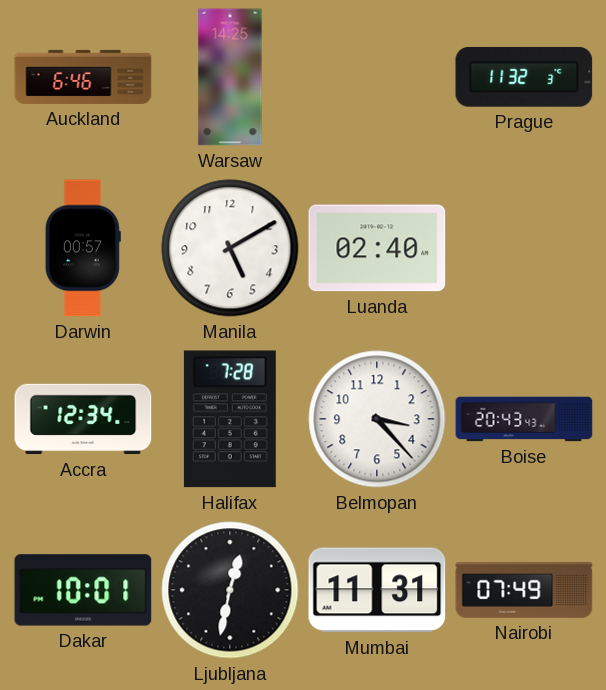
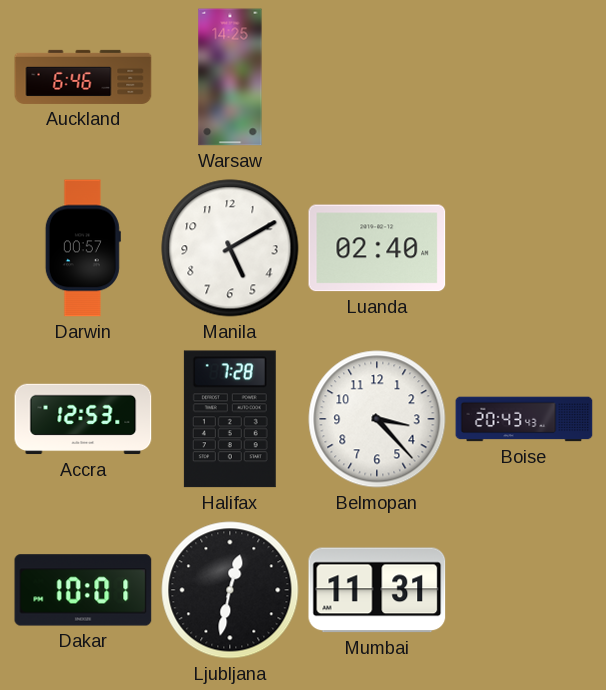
Prague: 11:32 -> none
Accra: 12:34 -> 12:53
Nairobi: 07:49 -> none
